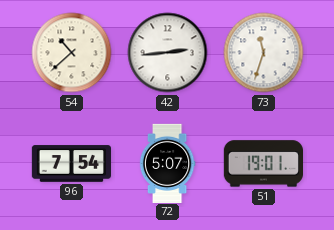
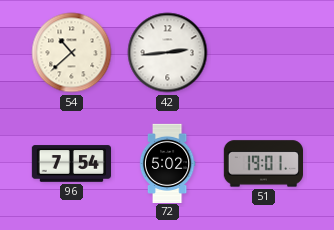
73: 11:33 -> none
72: 5:07 -> 5:02
